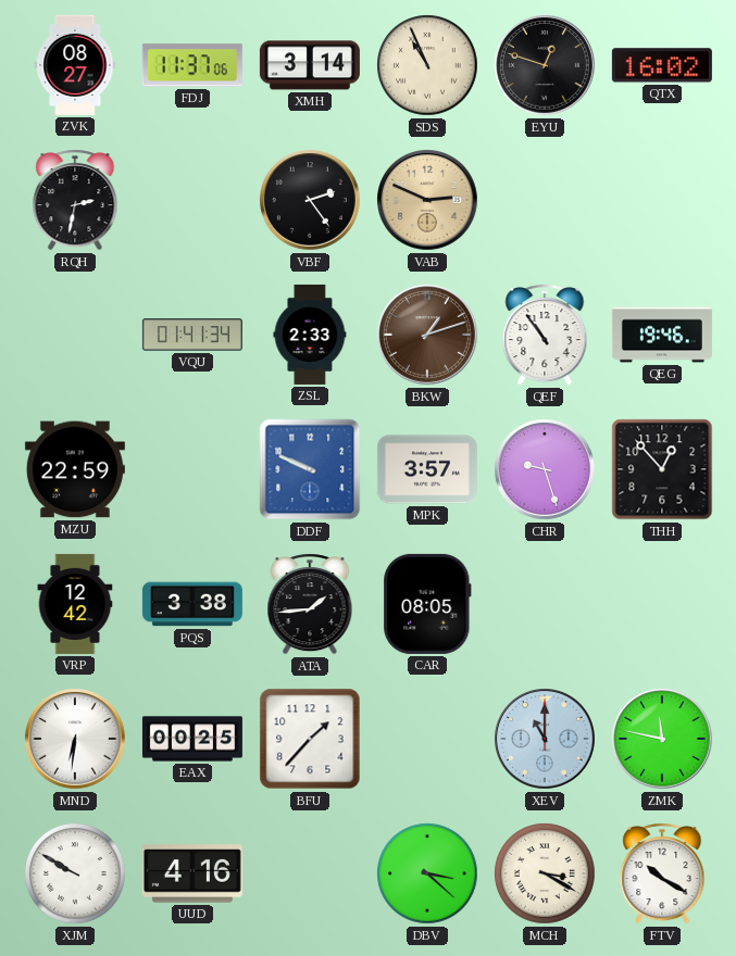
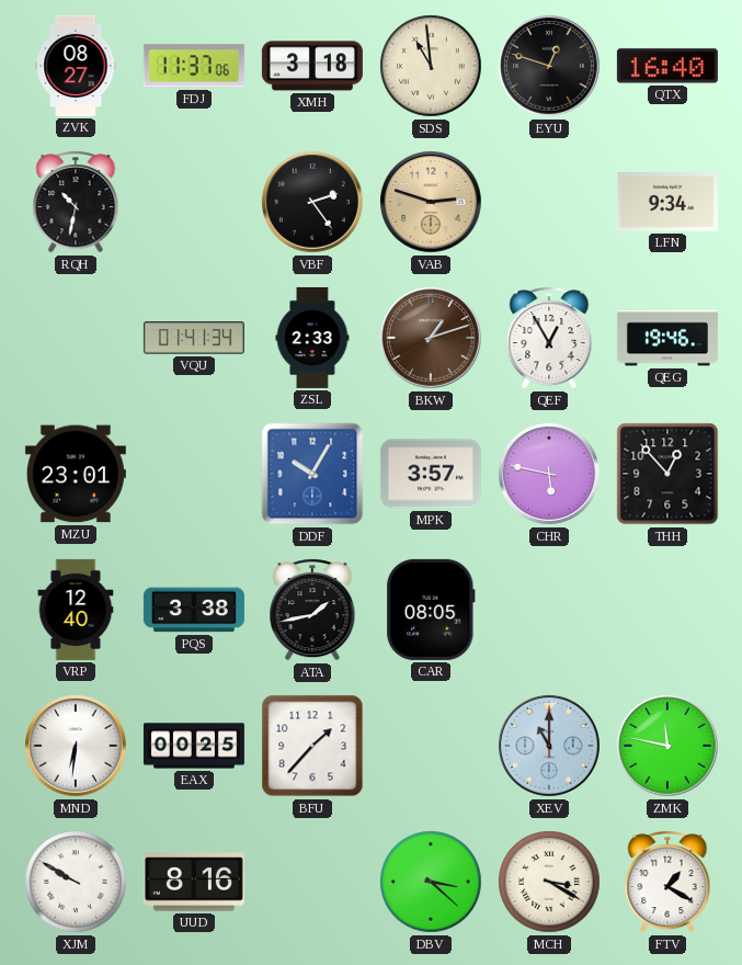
XMH: 3:14 -> 3:18
SDS: 10:56 -> 10:59
QTX: 16:02 -> 16:40
RQH: 2:32 -> 10:32
VAB: 2:49 -> 2:48
LFN: none -> 9:34
QEF: 10:54 -> 12:55
MZU: 22:59 -> 23:01
DDF: 9:49 -> 10:05
CHR: 9:27 -> 5:47
VRP: 12:42 -> 12:40
ATA: 1:44 -> 1:43
UUD: 4:16 -> 8:16
FTV: 10:20 -> 1:20
